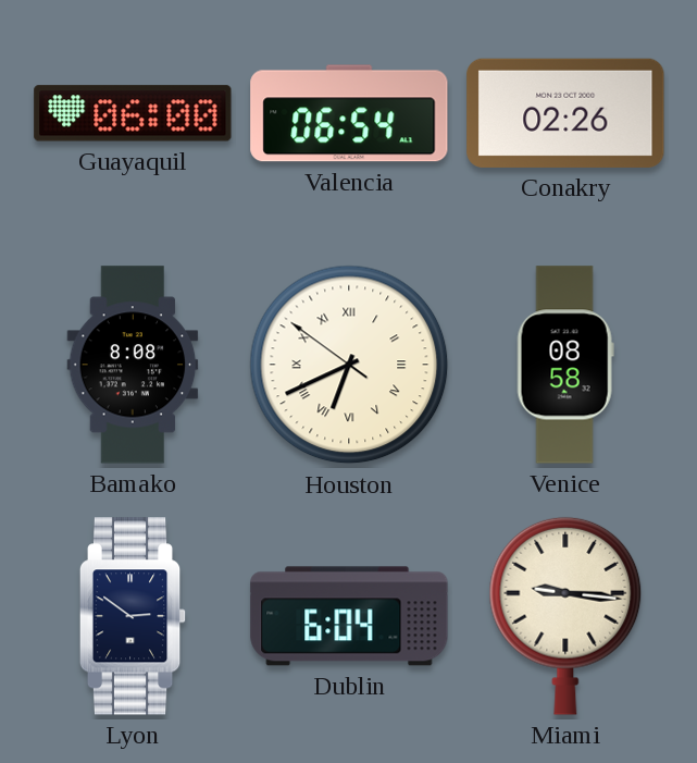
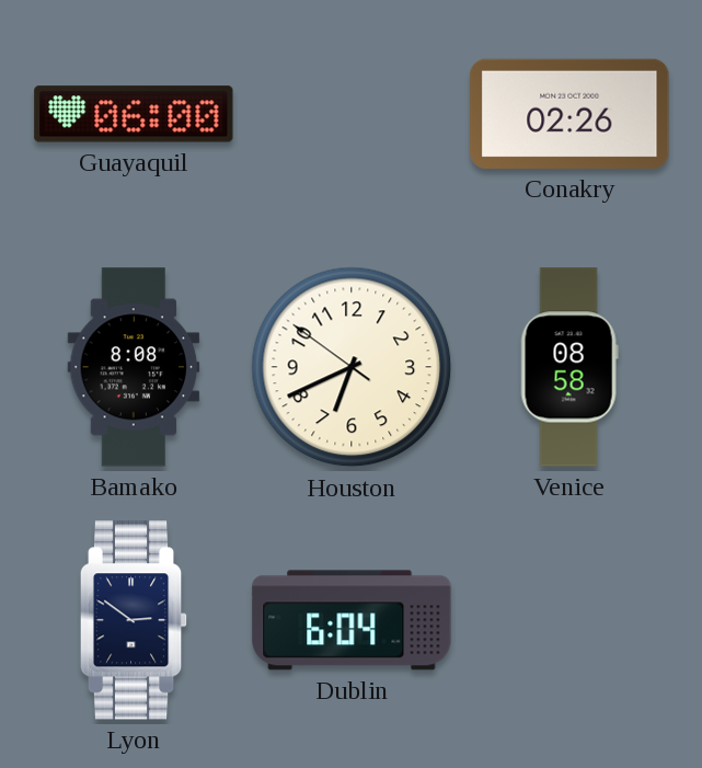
Valencia: 06:54 -> none
Houston numerals: Roman -> Arabic
Miami: 9:16 -> none
